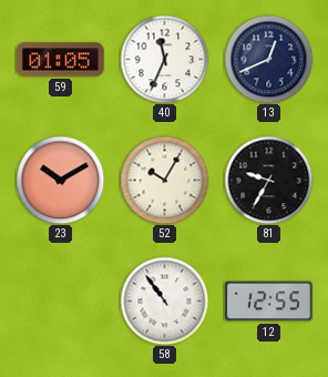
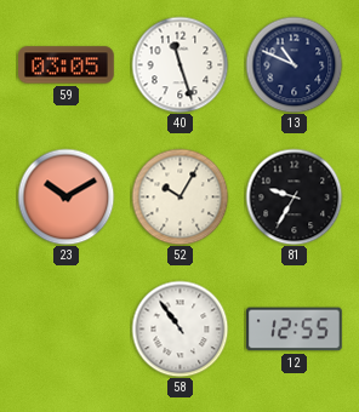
59: 01:05 -> 03:05
40: 11:34 -> 11:27
13: 12:41 -> 10:49
